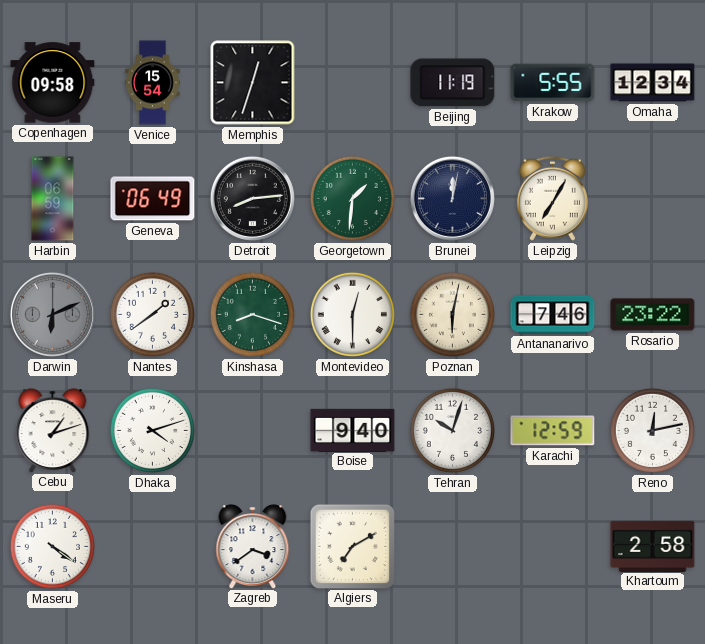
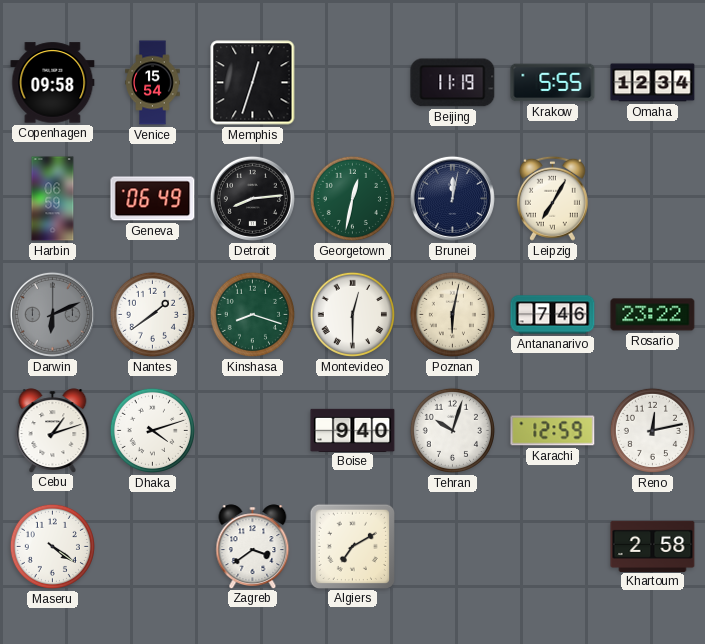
Georgetown: 1:31 -> 12:32
